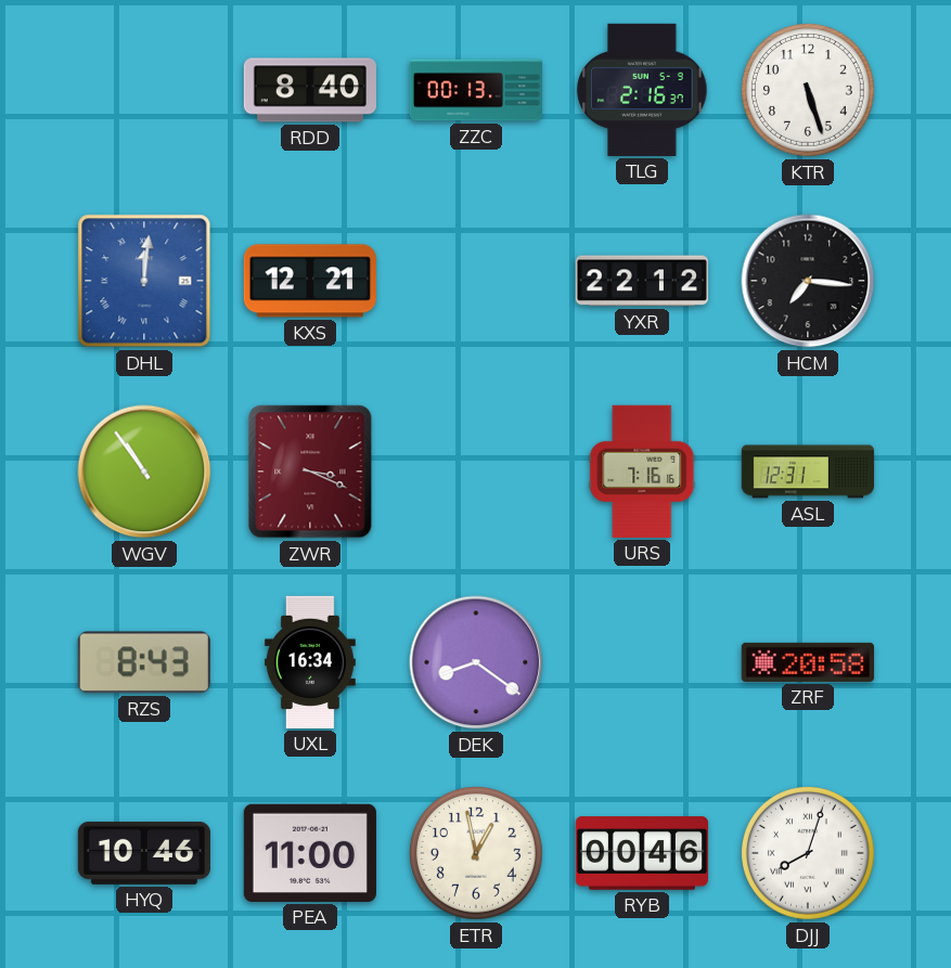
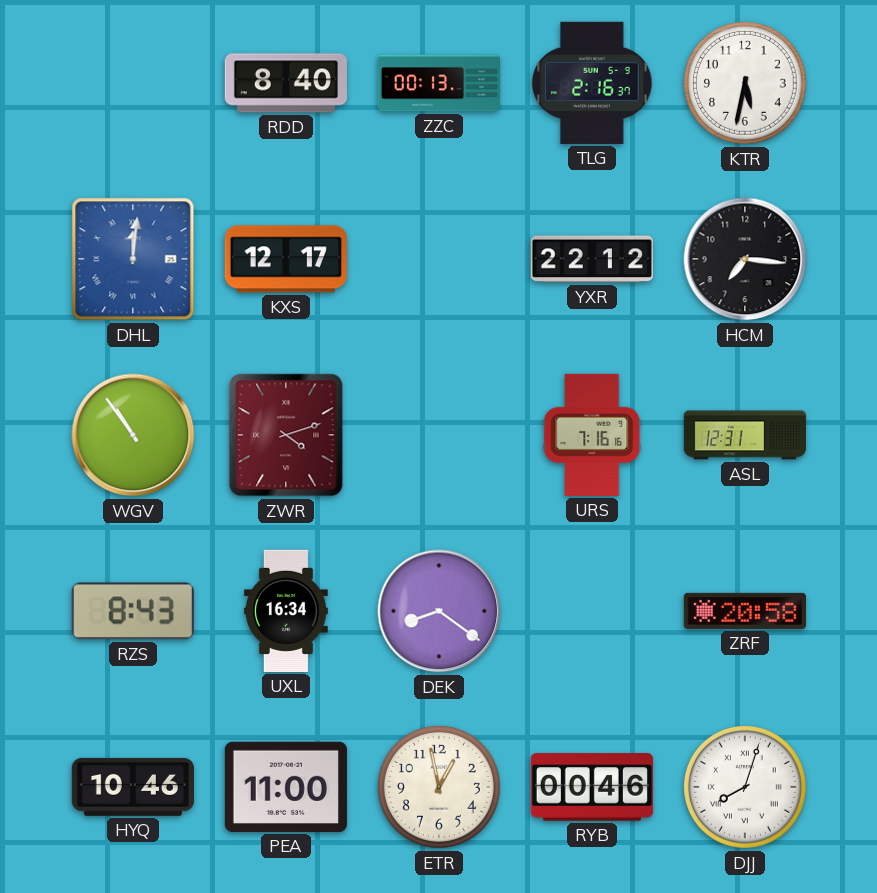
KTR: 5:27 -> 5:32
KXS: 12:21 -> 12:17
ZWR: 3:19 -> 4:12
